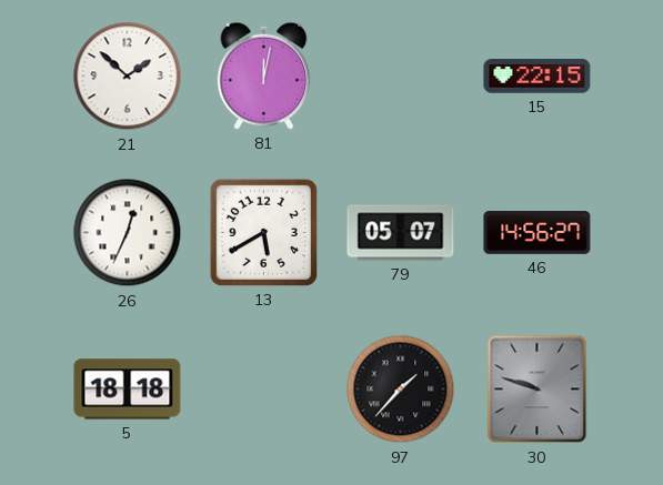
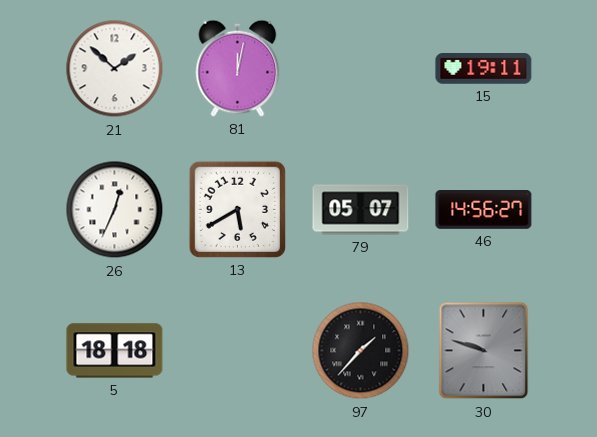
15: 22:15 -> 19:11
